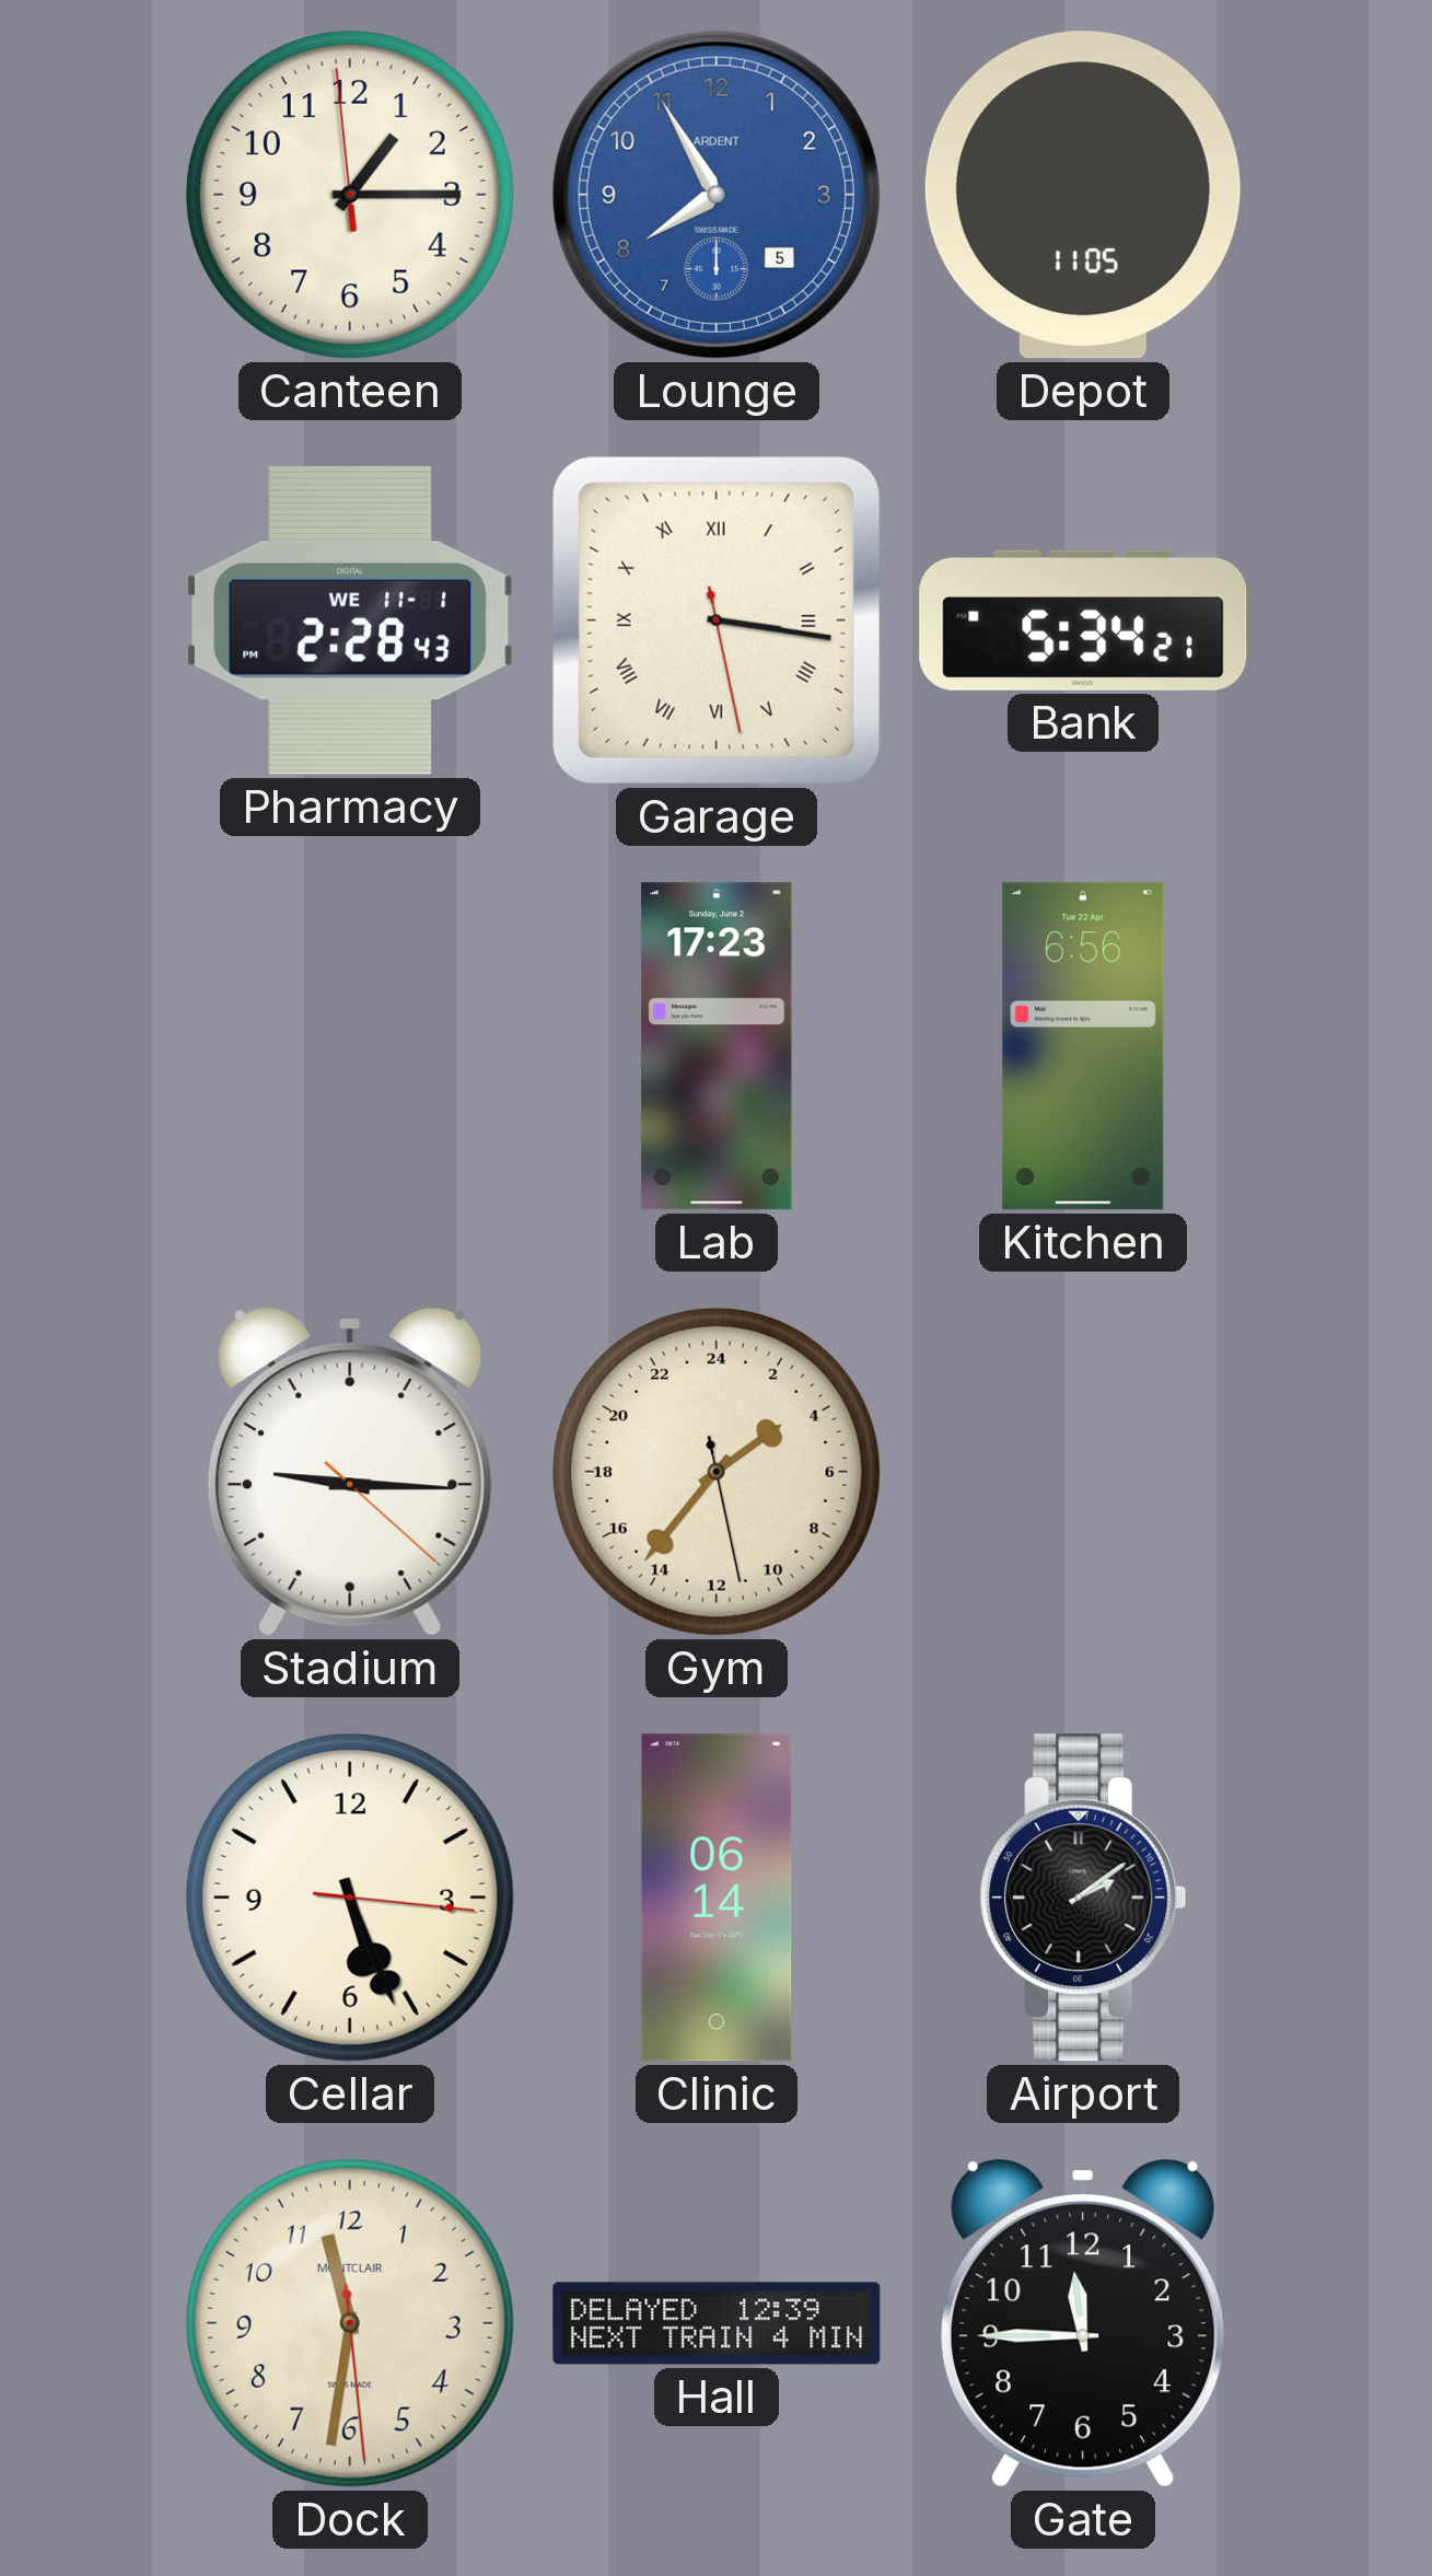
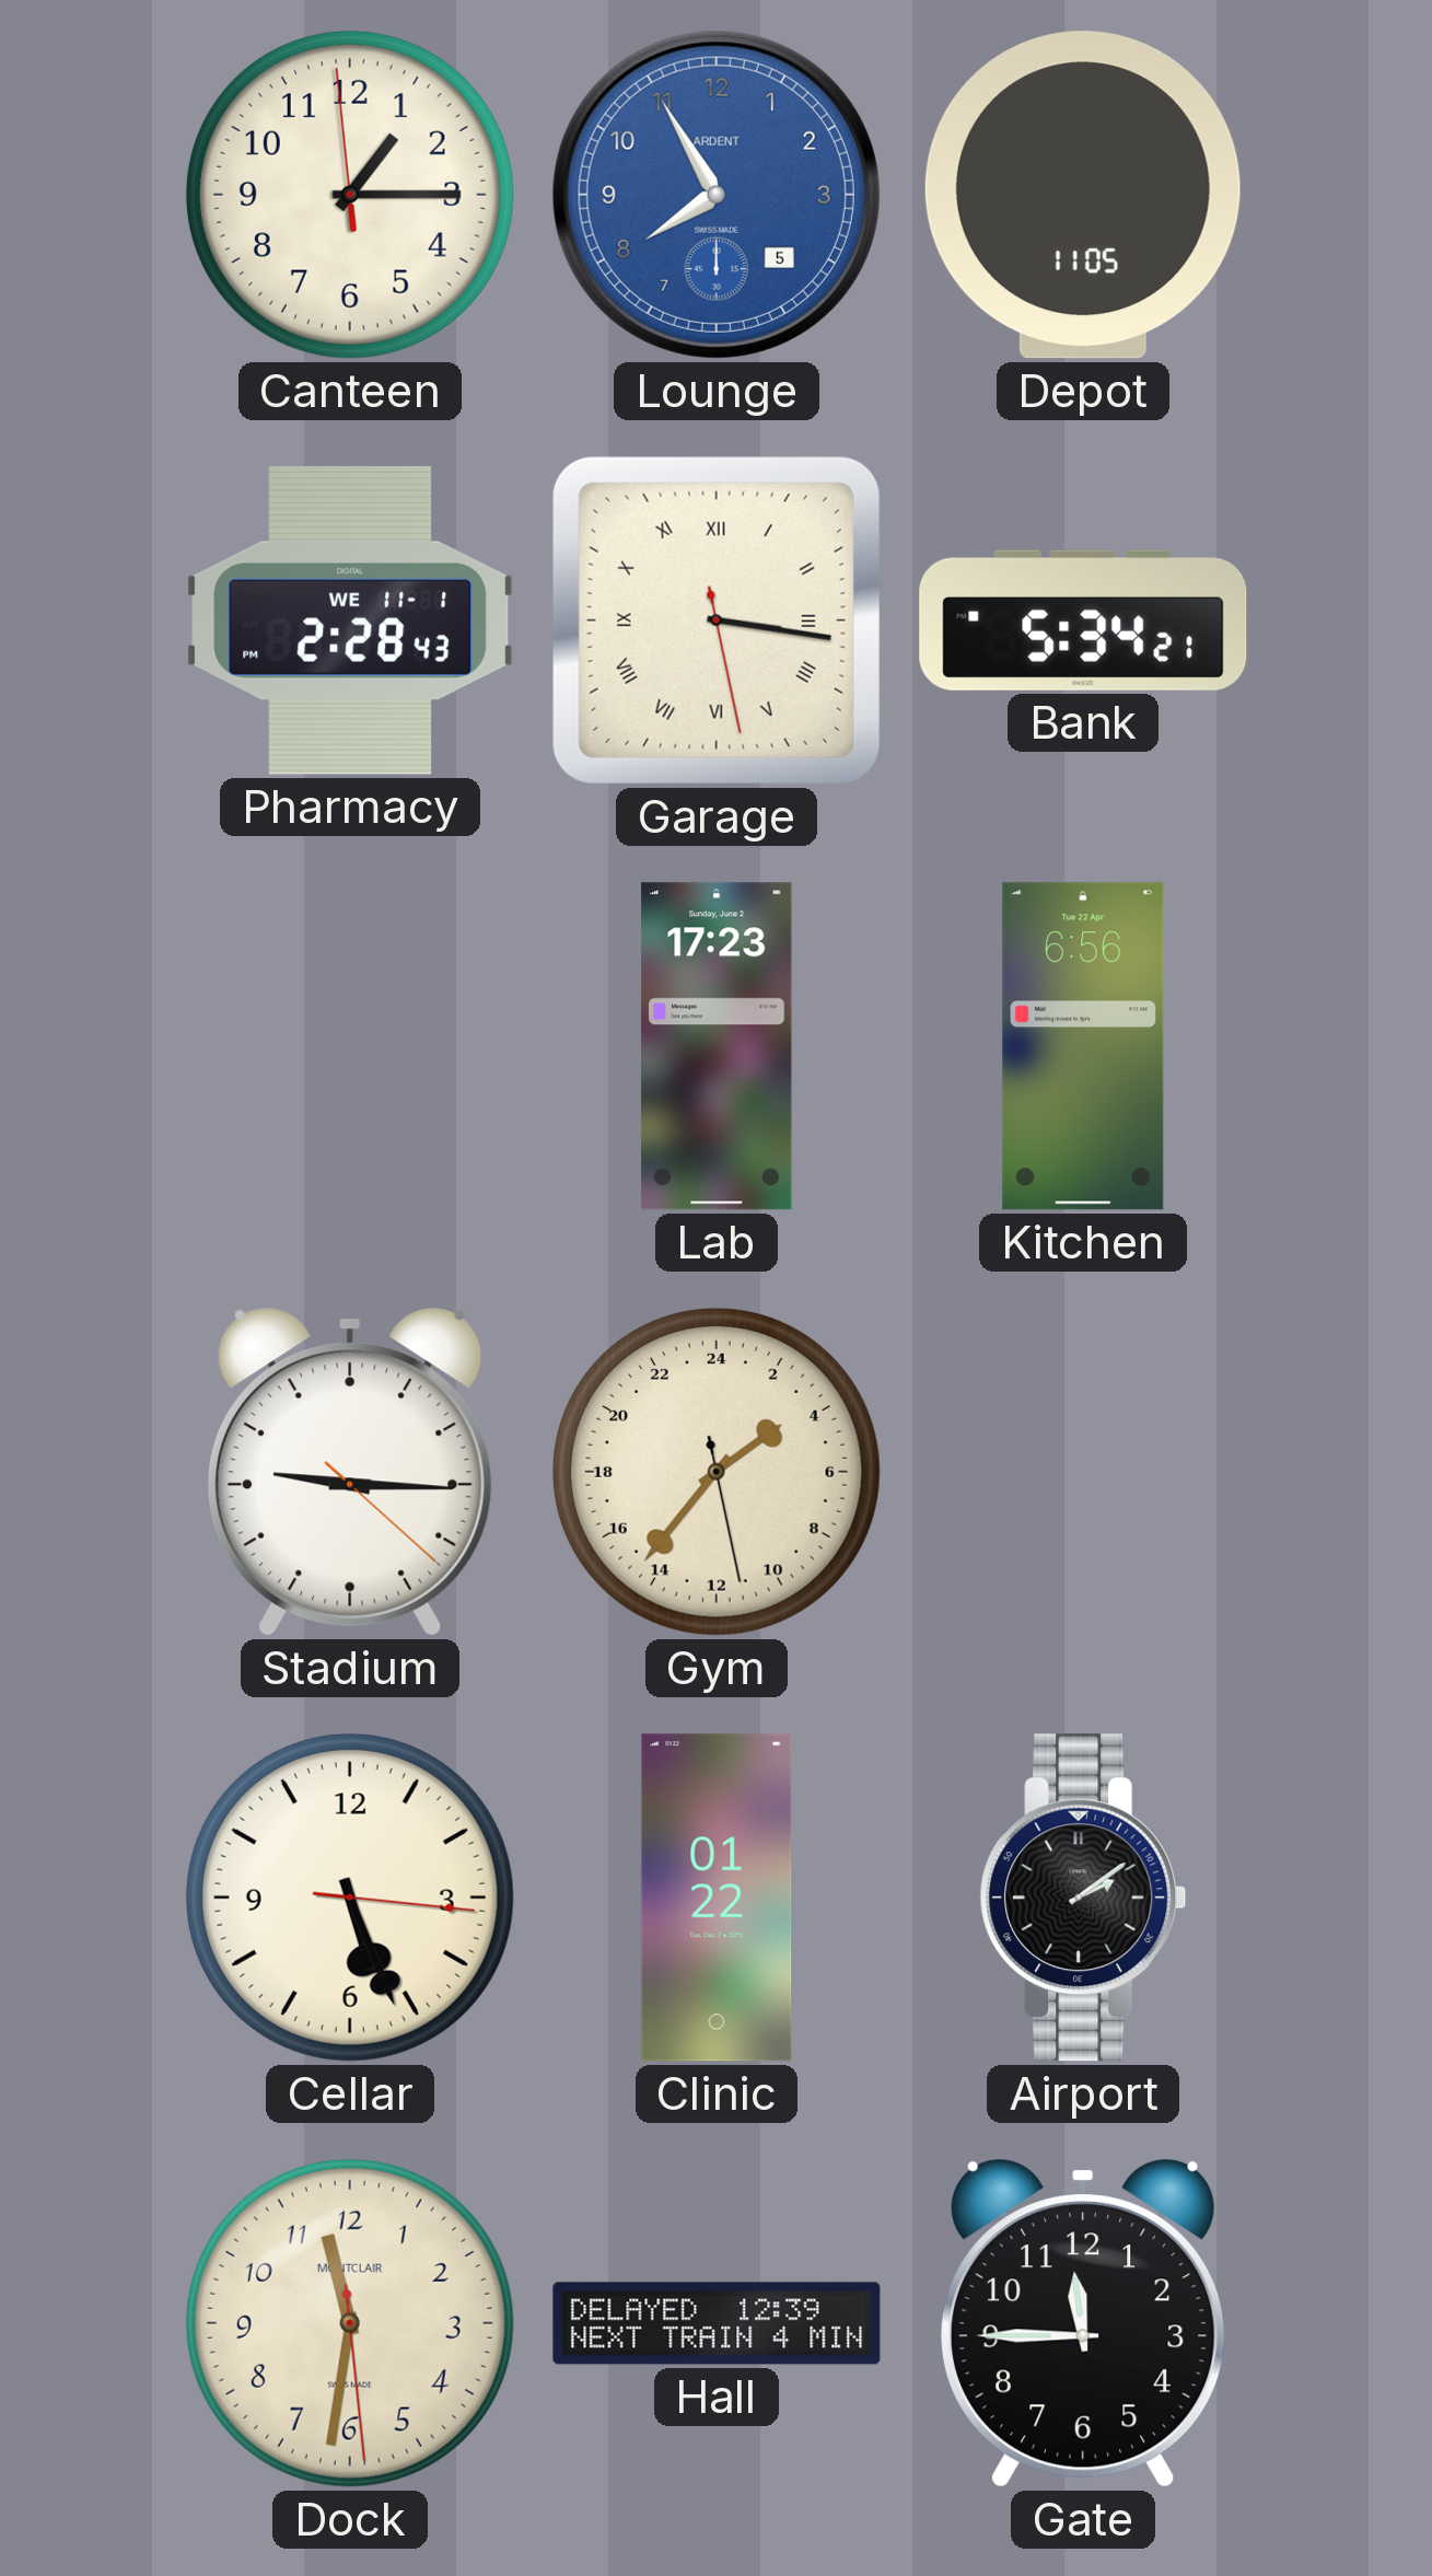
Clinic: 06:14 -> 01:22
